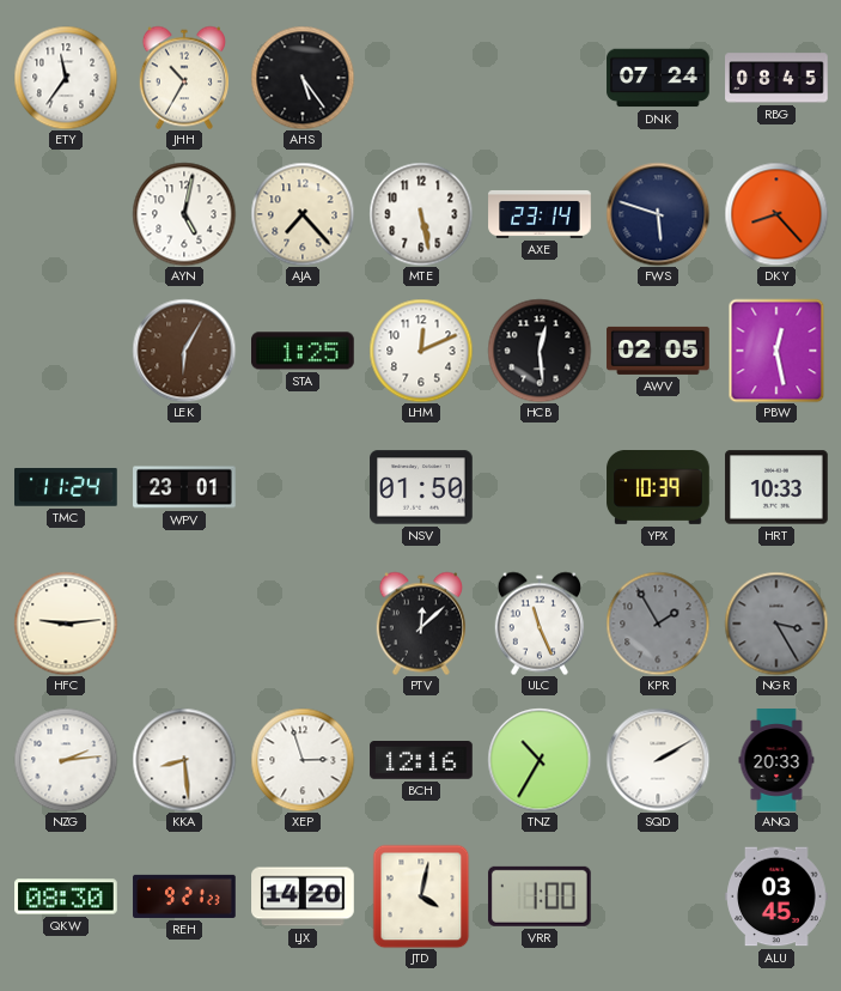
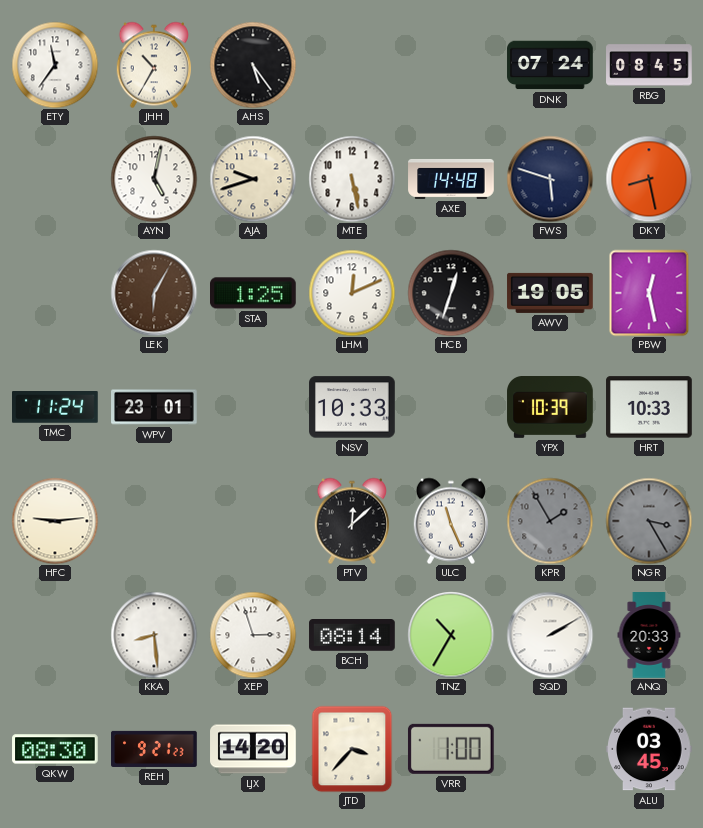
AJA: 7:23 -> 9:42
AXE: 23:14 -> 14:48
DKY: 8:23 -> 8:28
HCB: 12:29 -> 12:33
AWV: 02:05 -> 19:05
NSV: 01:50 -> 10:33
NZG: 2:14 -> none
BCH: 12:16 -> 08:14
JTD: 4:02 -> 3:37
